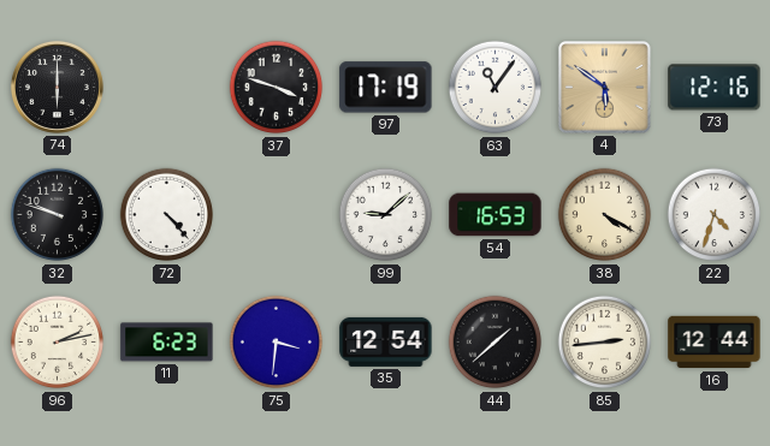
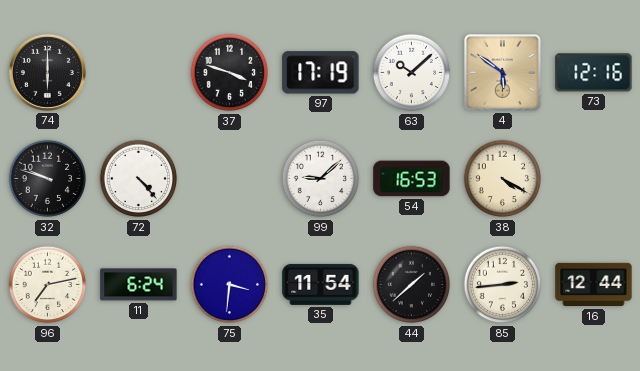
63: 11:06 -> 10:08
22: 4:33 -> none
96: 2:13 -> 7:13
11: 6:23 -> 6:24
35: 12:54 -> 11:54
